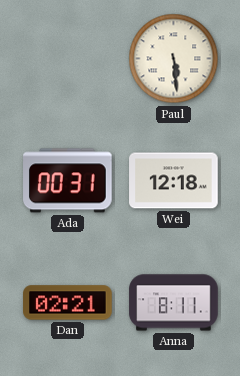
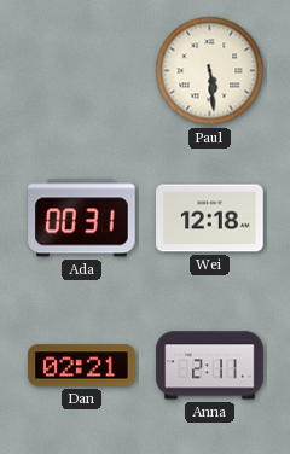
Anna: 8:11 -> 2:11
